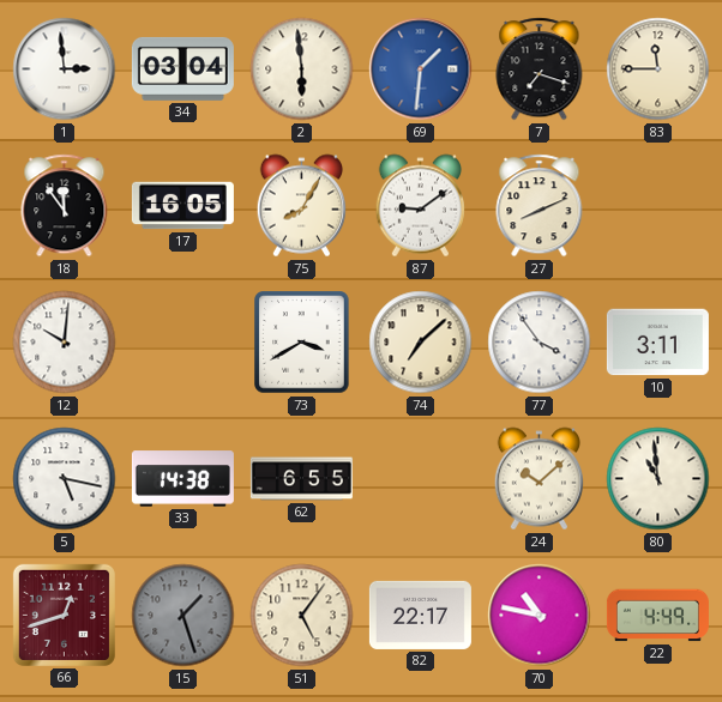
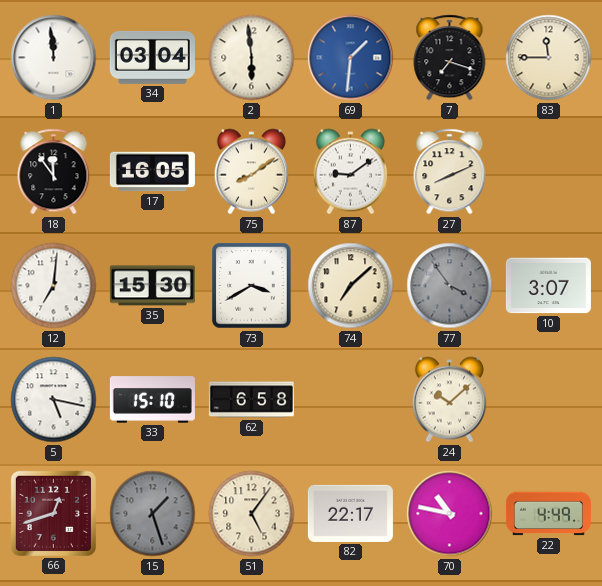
1: 2:59 -> 11:59
75: 8:05 -> 8:09
12: 10:01 -> 7:01
35: none -> 15:30
77 dial: white -> grey
10: 3:11 -> 3:07
33: 14:38 -> 15:10
62: 6:55 -> 6:58
80: 10:59 -> none
